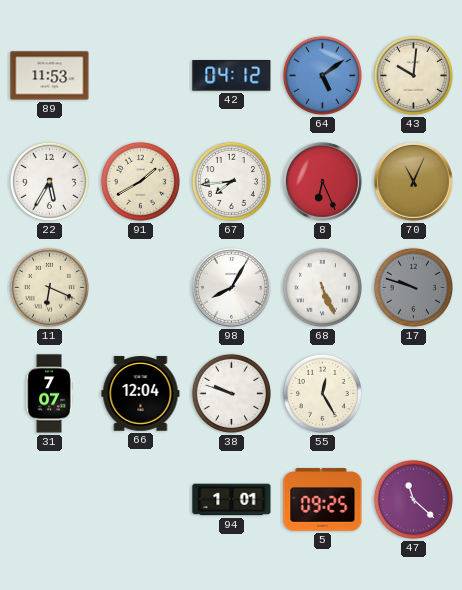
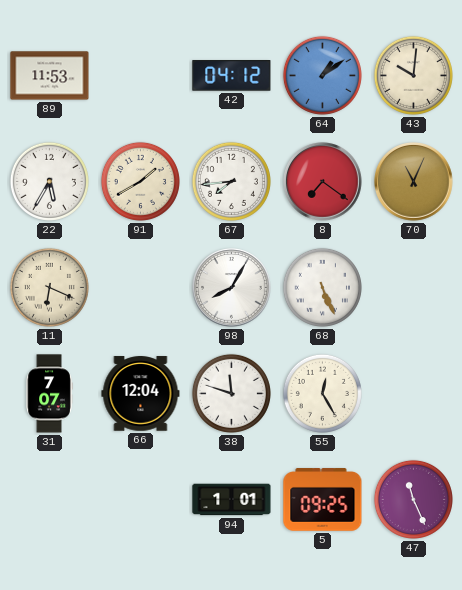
64: 5:09 -> 1:09
8: 6:26 -> 7:21
17: 9:48 -> none
38: 9:48 -> 11:48
47: 11:22 -> 11:26
